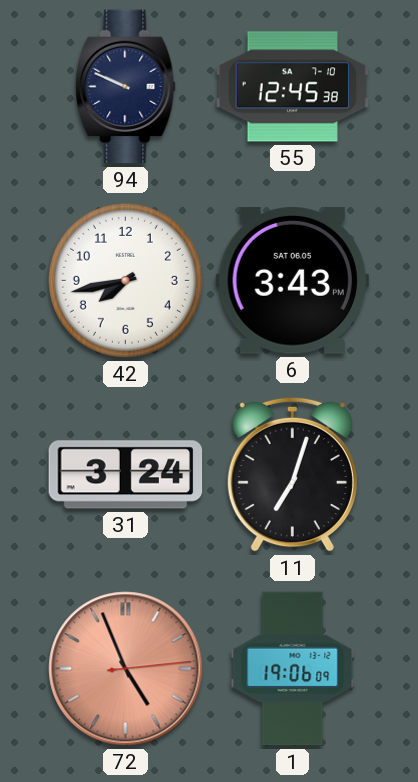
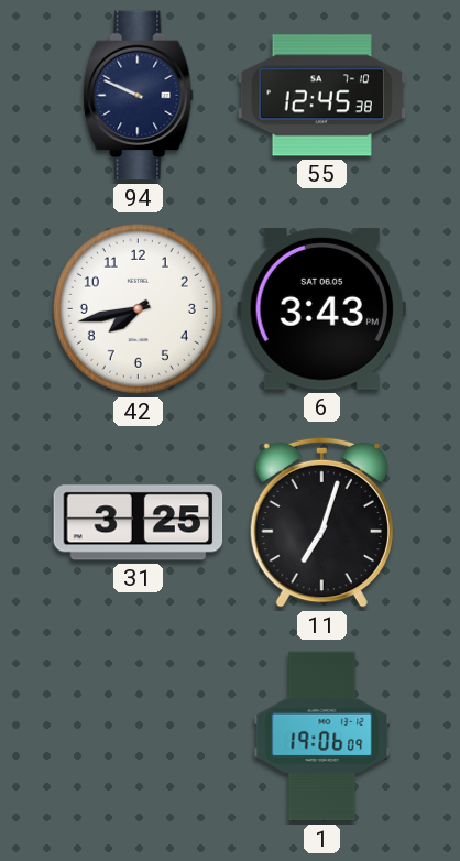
31: 3:24 -> 3:25
72: 4:56 -> none
